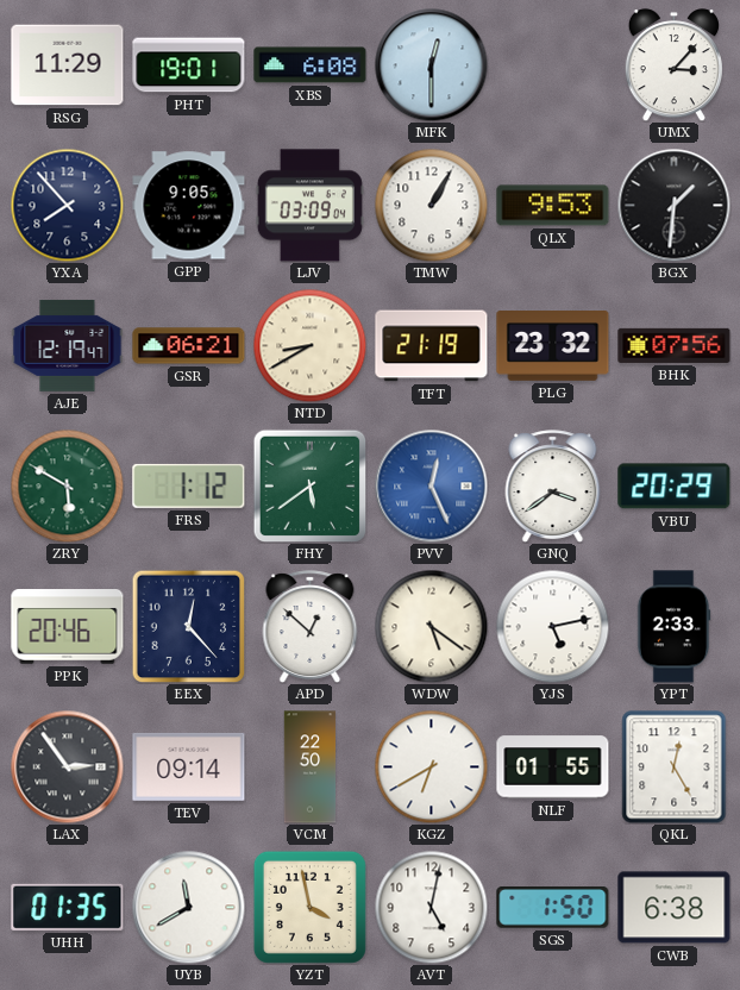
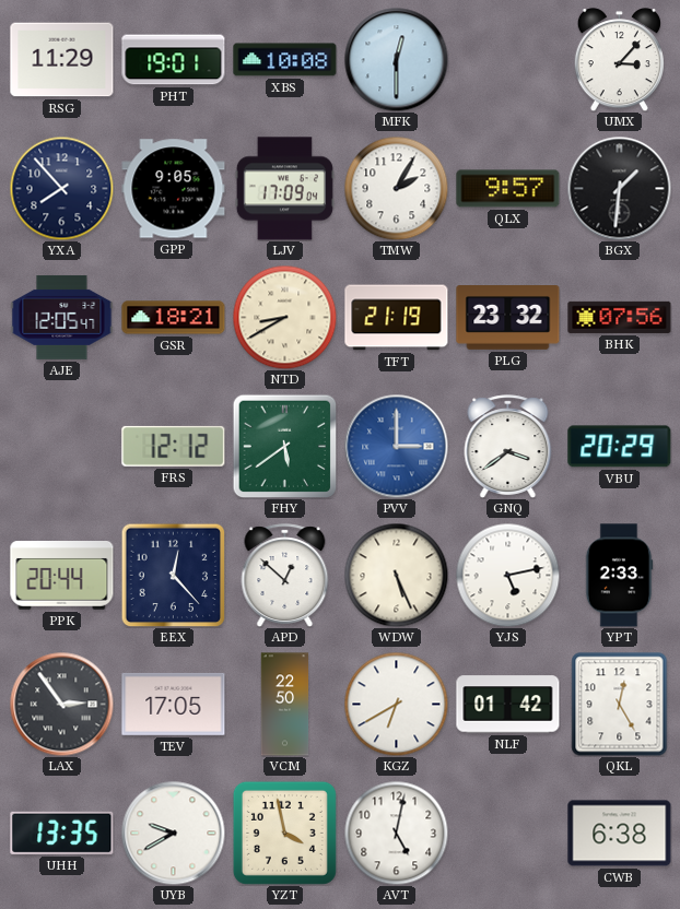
XBS: 6:08 -> 10:08
LJV: 03:09 -> 17:09
TMW: 1:05 -> 2:05
QLX: 9:53 -> 9:57
AJE: 12:19 -> 12:05
GSR: 06:21 -> 18:21
ZRY: 5:50 -> none
FRS: 1:12 -> 12:12
PVV: 12:26 -> 3:00
PPK: 20:46 -> 20:44
WDW: 5:21 -> 5:26
TEV: 09:14 -> 17:05
NLF: 01:55 -> 01:42
UHH: 01:35 -> 13:35
UYB: 11:40 -> 9:40
SGS: 1:50 -> none
